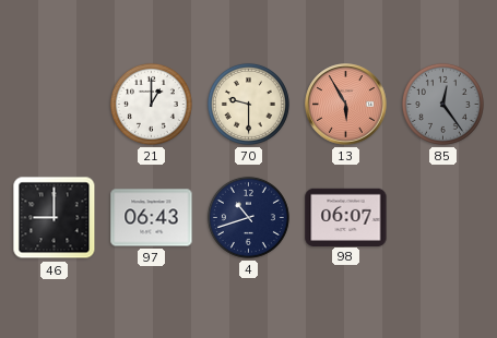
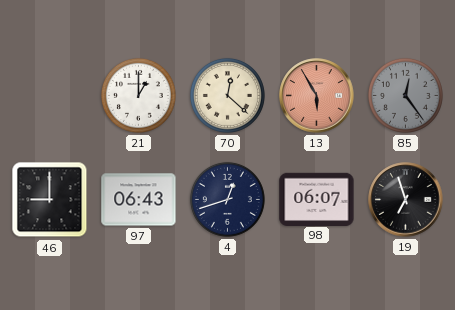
70: 9:30 -> 12:22
4: 10:42 -> 12:42
19: none -> 6:57
